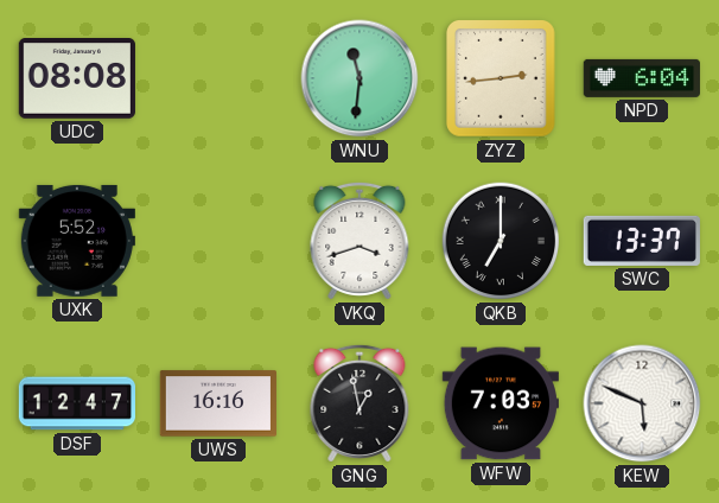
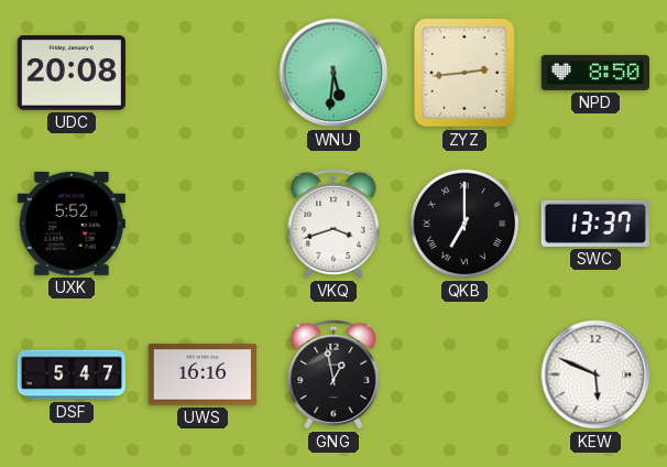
UDC: 08:08 -> 20:08
WNU: 11:31 -> 5:31
NPD: 6:04 -> 8:50
DSF: 12:47 -> 5:47
WFW: 7:03 -> none
